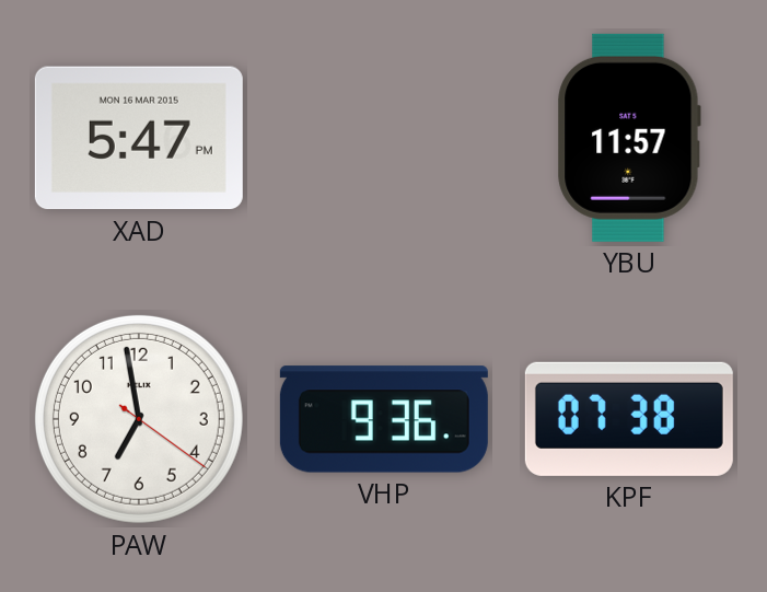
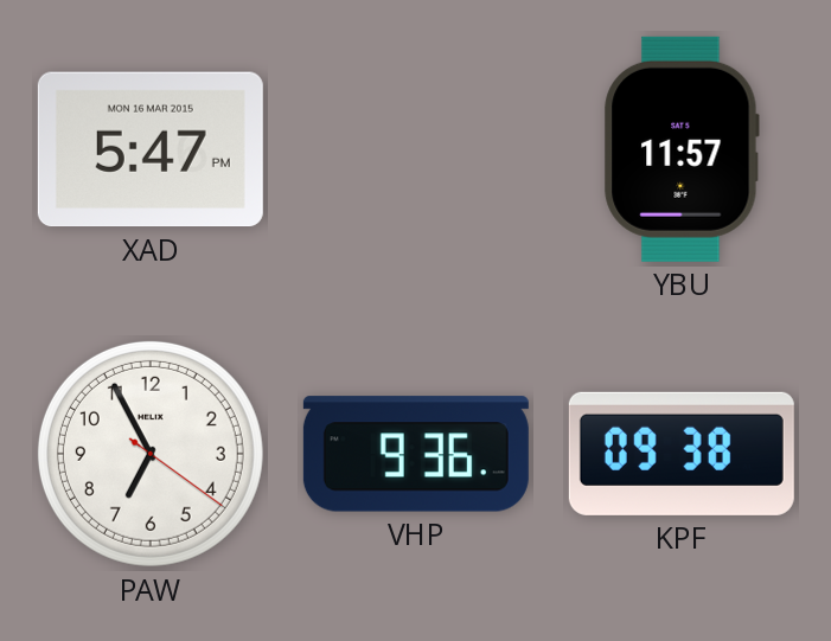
PAW: 6:58 -> 6:55
KPF: 07:38 -> 09:38
